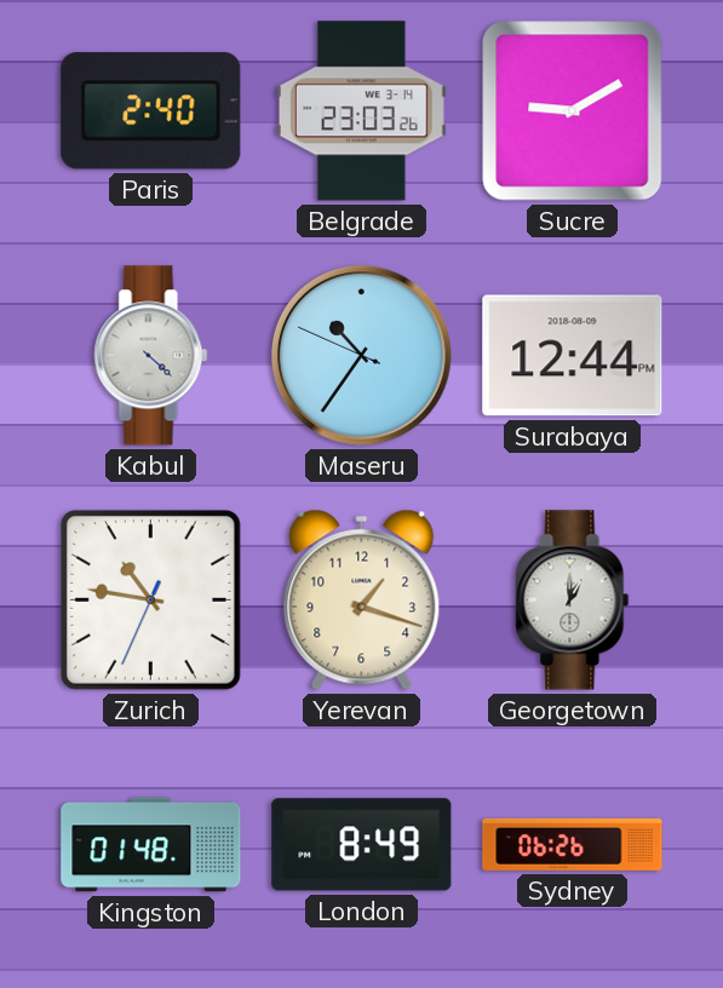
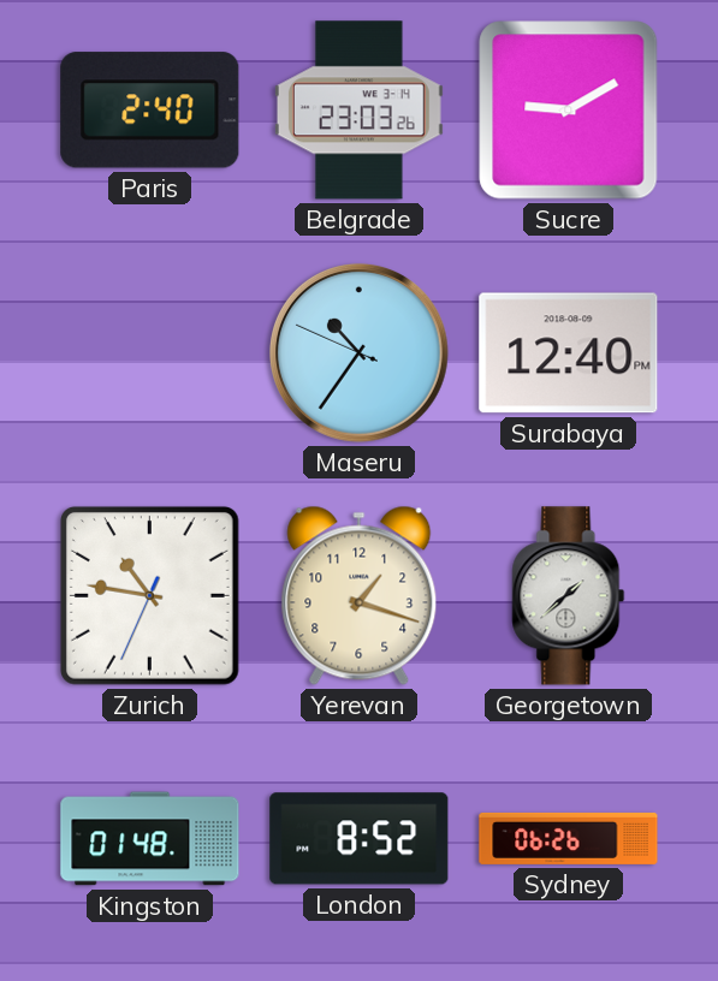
Kabul: 4:22 -> none
Surabaya: 12:44 -> 12:40
Georgetown: 1:00 -> 1:38
London: 8:49 -> 8:52
